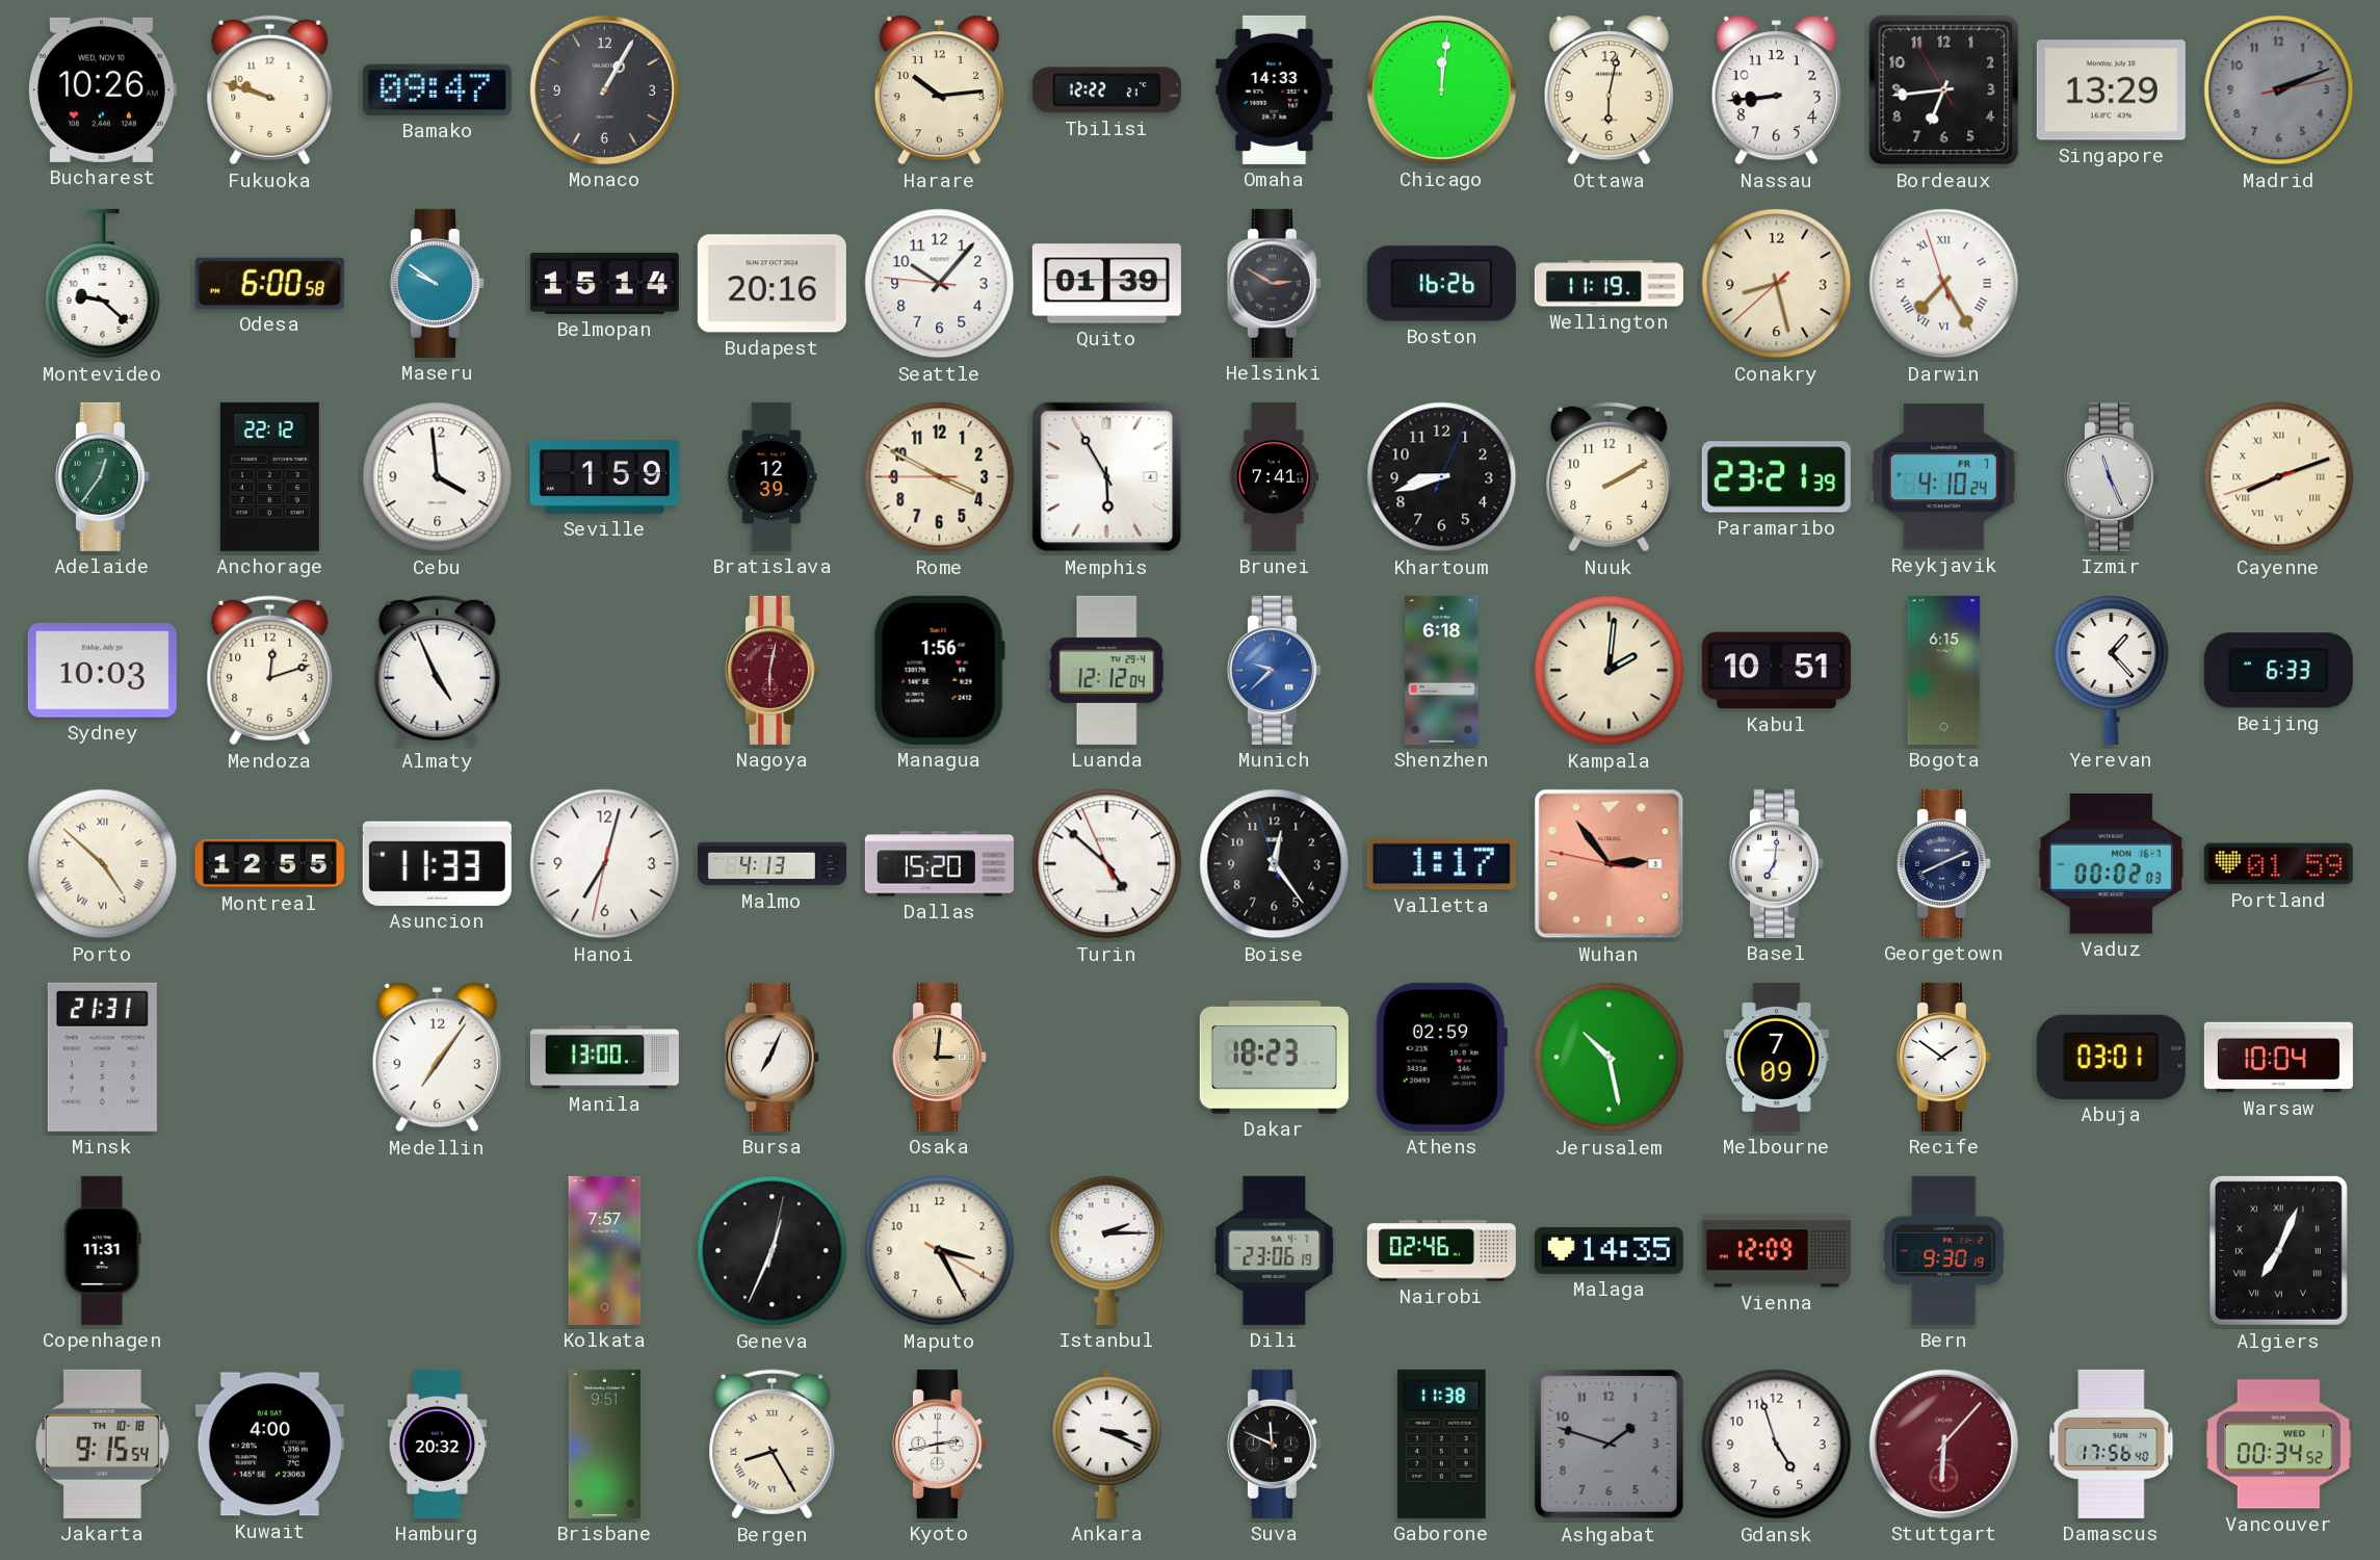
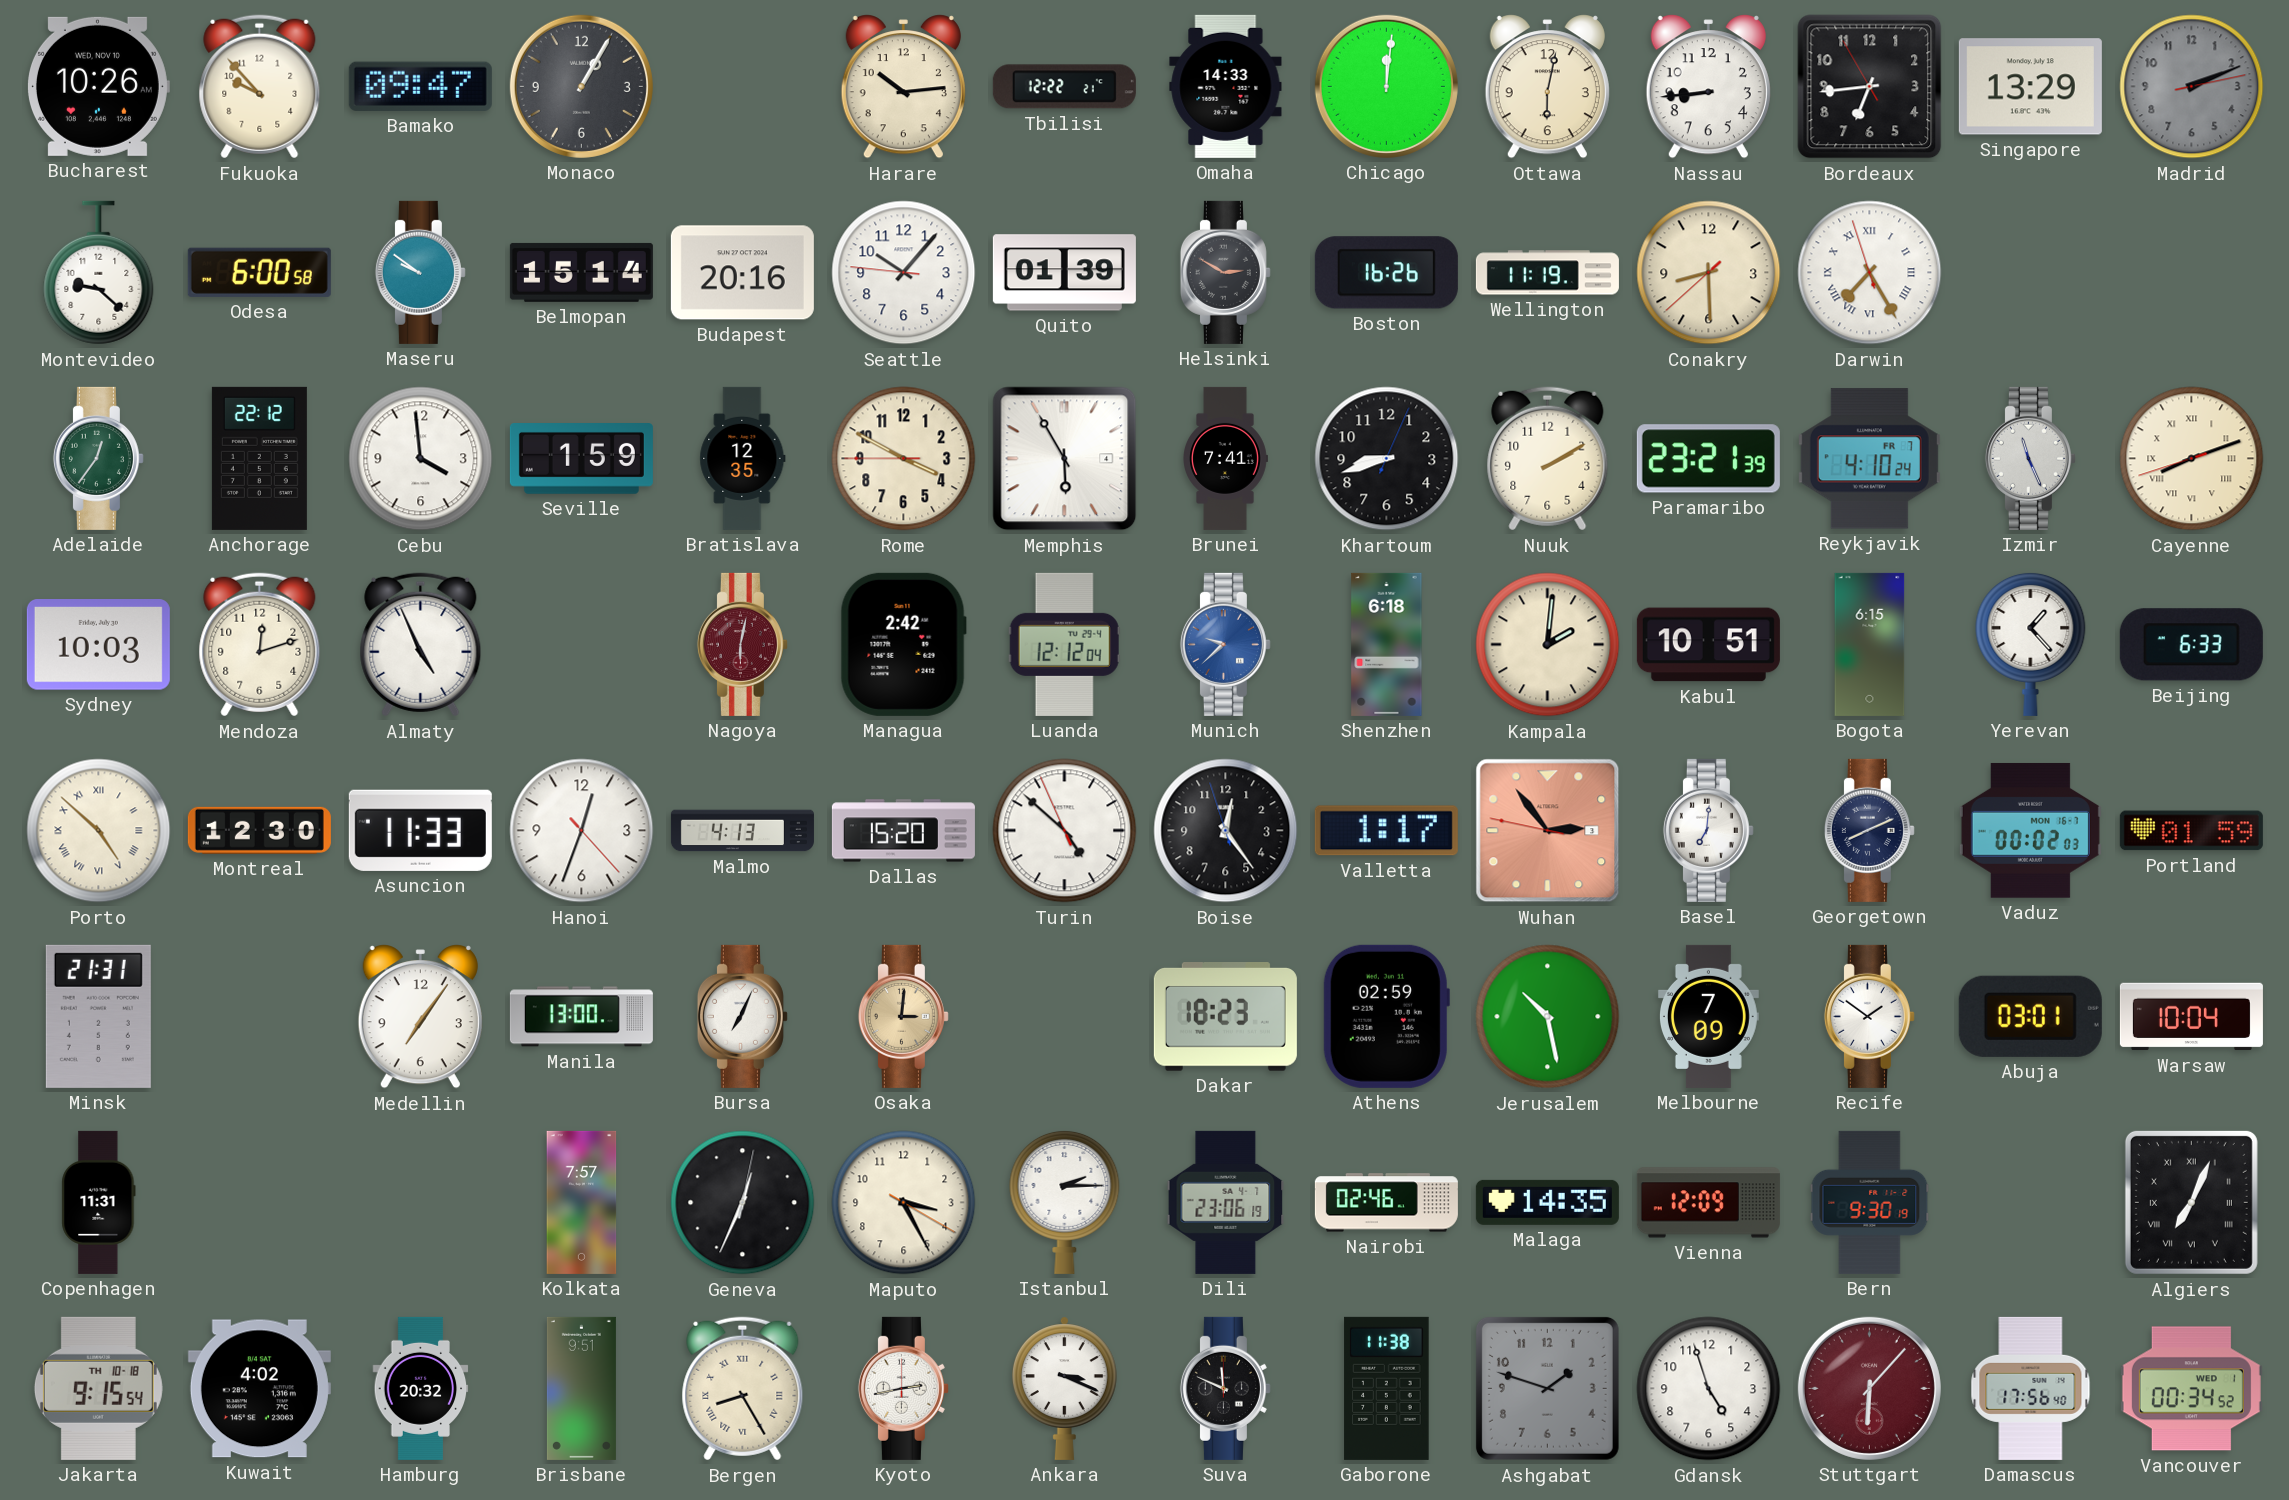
Fukuoka: 9:48 -> 9:53
Conakry: 8:27 -> 8:29
Bratislava: 12:39 -> 12:35
Managua: 1:56 -> 2:42
Montreal: 12:55 -> 12:30
Hanoi: 7:02 -> 12:33
Kuwait: 4:00 -> 4:02
